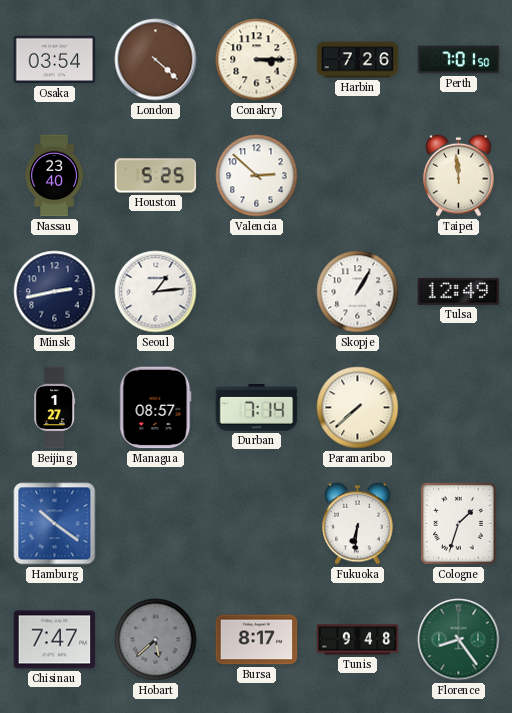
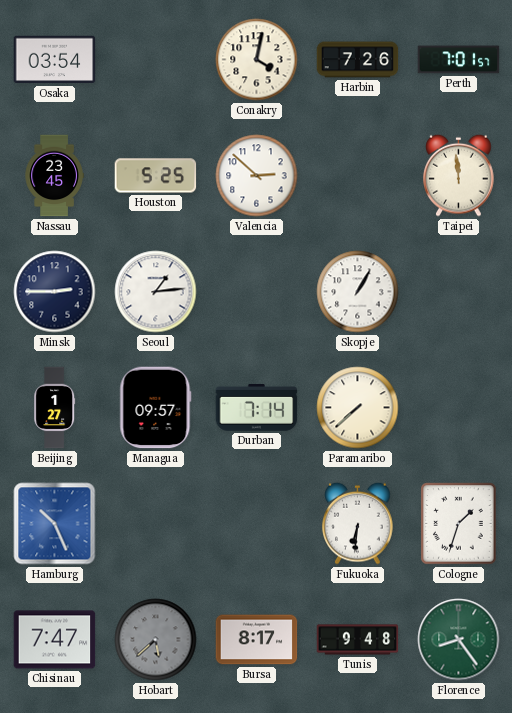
London: 4:22 -> none
Conakry: 3:15 -> 4:02
Perth: 7:01:50 -> 7:01:57
Nassau: 23:40 -> 23:45
Minsk: 2:43 -> 2:45
Tulsa: 12:49 -> none
Managua: 08:57 -> 09:57
Hamburg: 10:21 -> 10:26
